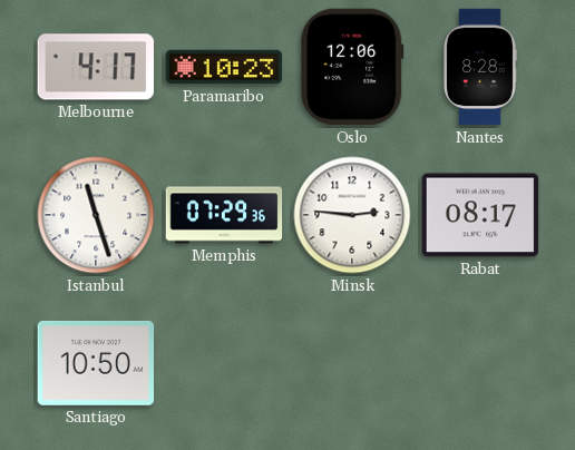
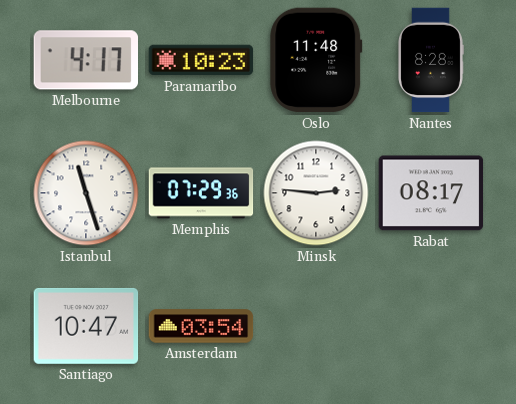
Oslo: 12:06 -> 11:48
Santiago: 10:50 -> 10:47
Amsterdam: none -> 03:54
